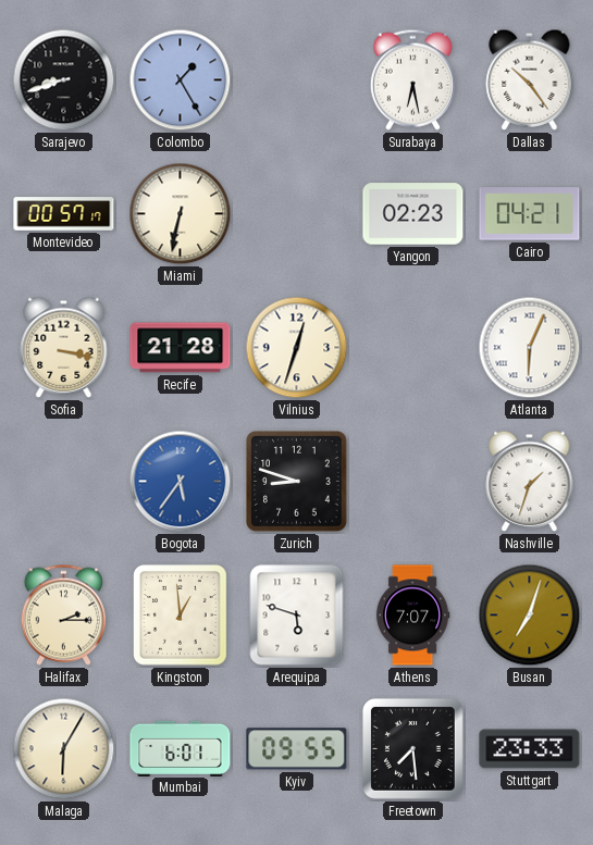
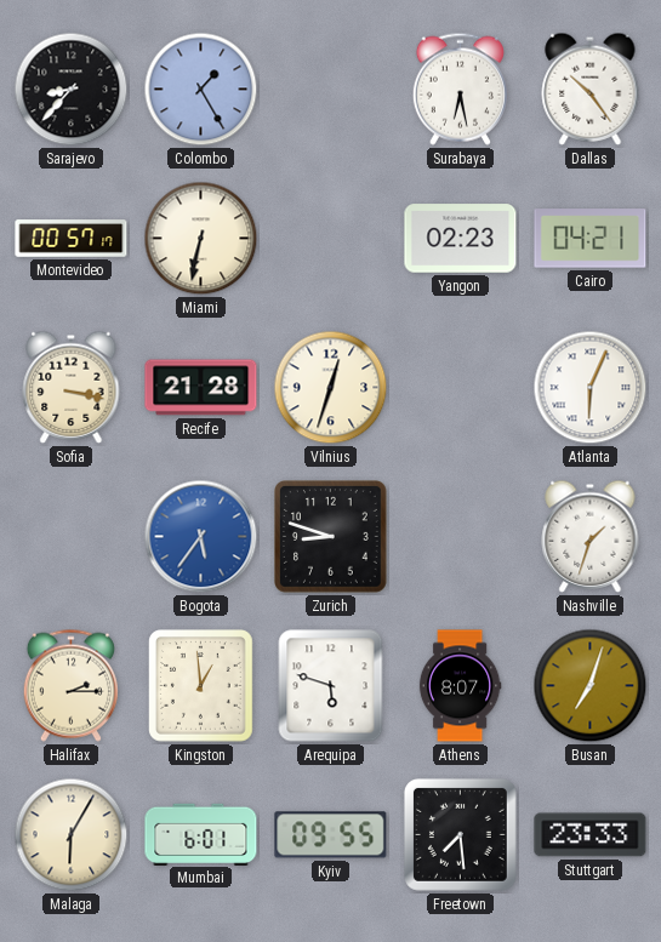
Sarajevo: 8:42 -> 8:37
Athens: 7:07 -> 8:07
